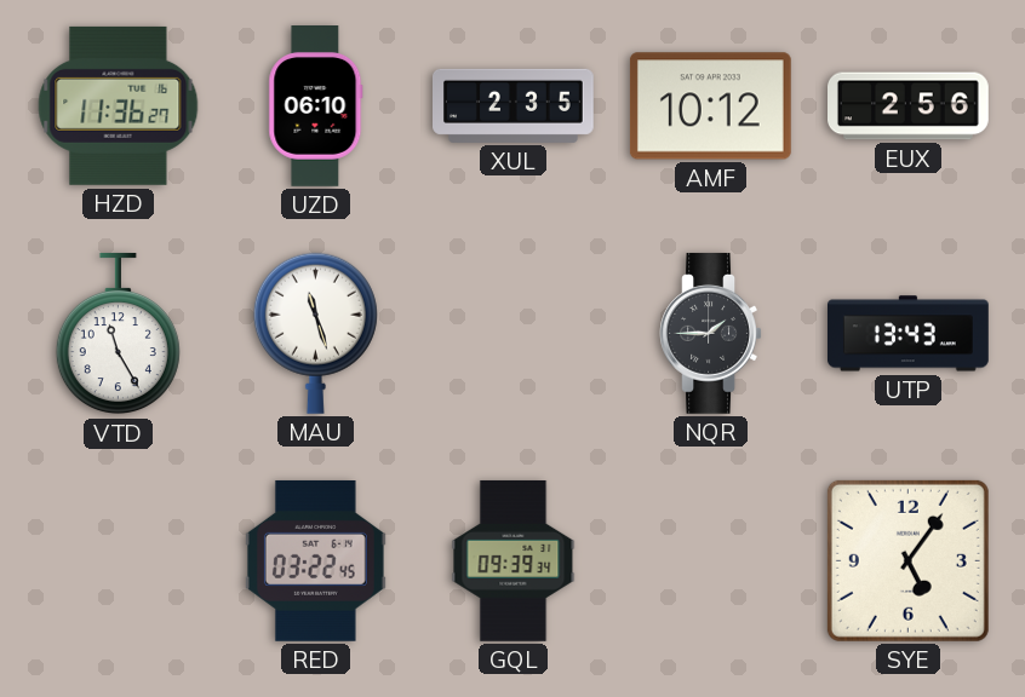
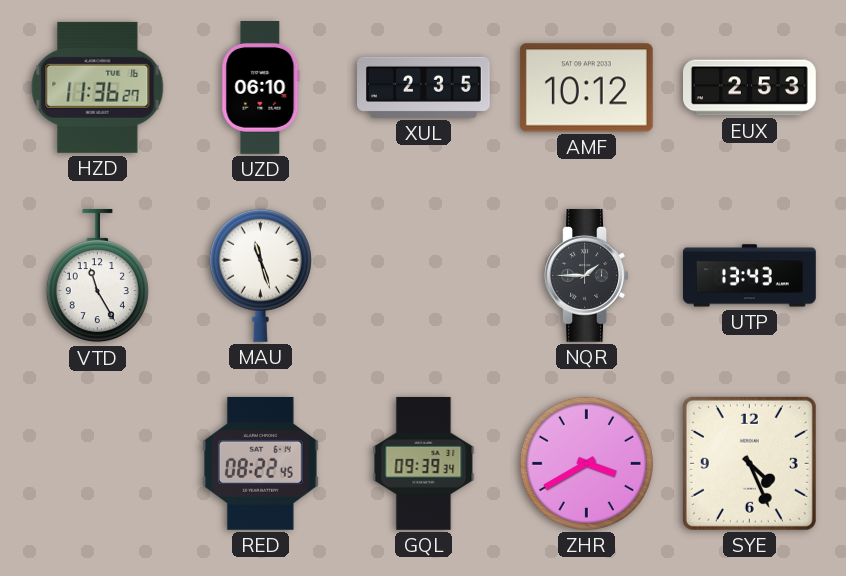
EUX: 2:56 -> 2:53
RED: 03:22 -> 08:22
ZHR: none -> 3:40
SYE: 5:06 -> 4:26
